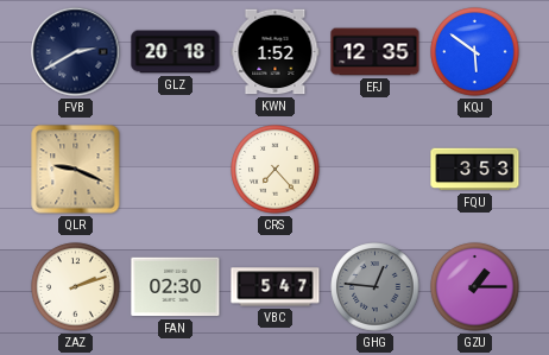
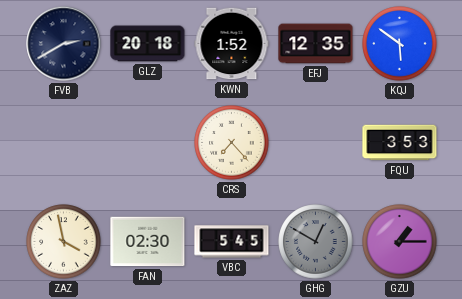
QLR: 9:19 -> none
ZAZ: 2:12 -> 3:58
VBC: 5:47 -> 5:45
GHG: 12:46 -> 12:50
